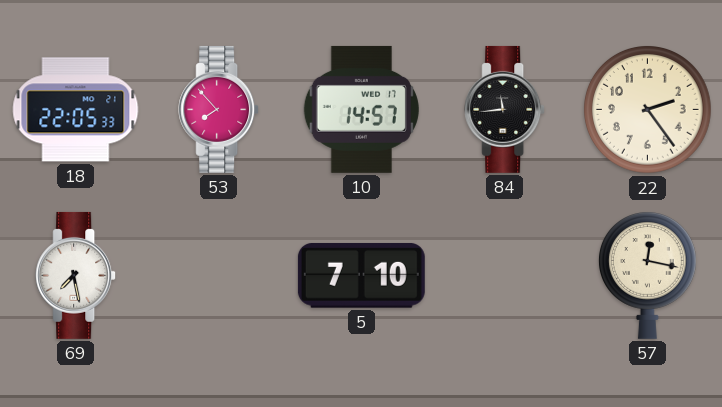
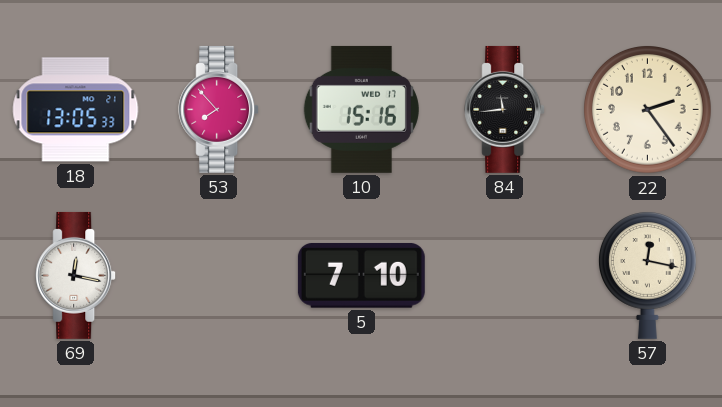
18: 22:05 -> 13:05
10: 14:57 -> 15:16
69: 7:28 -> 12:17
